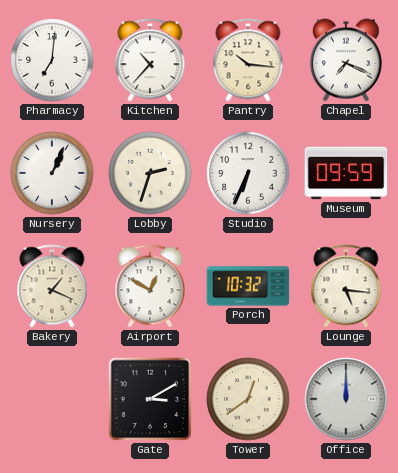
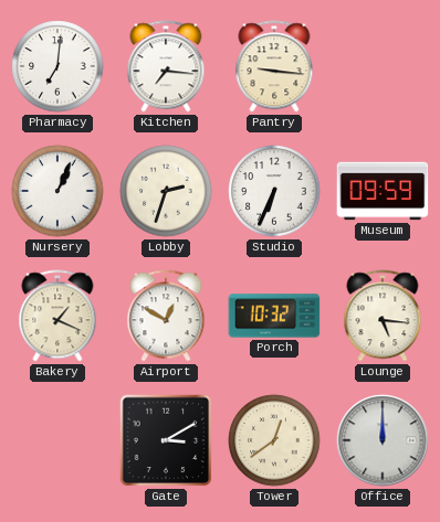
Kitchen: 10:37 -> 7:16
Pantry: 10:16 -> 9:16
Chapel: 7:19 -> none
